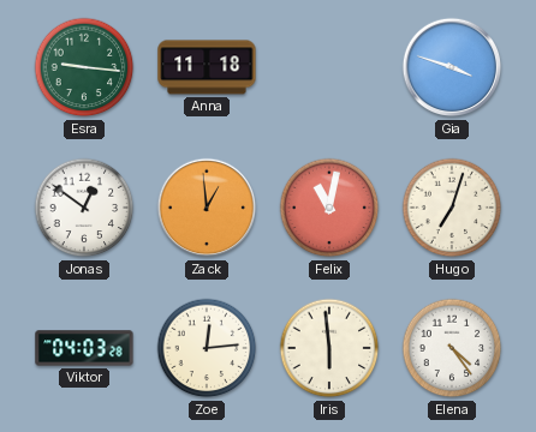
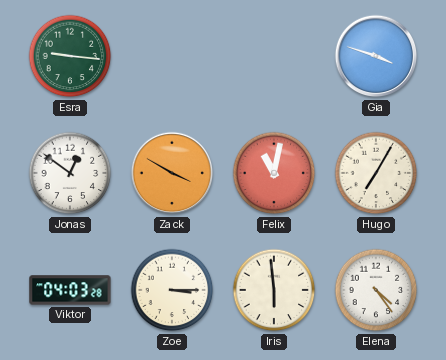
Anna: 11:18 -> none
Zack: 12:59 -> 3:50
Hugo: 7:03 -> 7:05
Zoe: 12:14 -> 3:15
